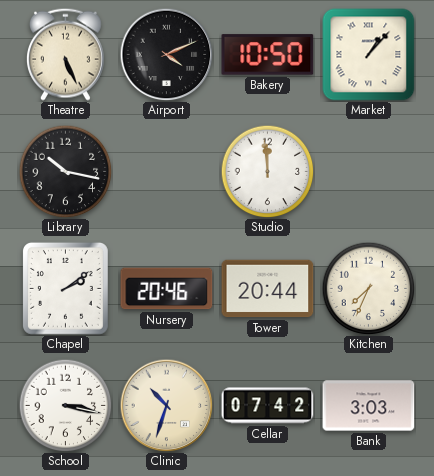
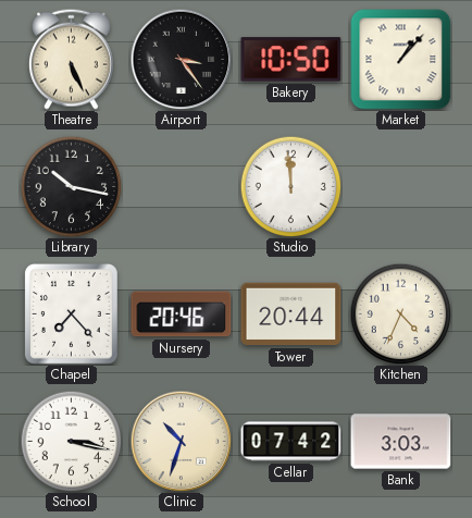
Airport: 4:11 -> 3:24
Chapel: 2:09 -> 7:23
Kitchen: 7:34 -> 4:34
